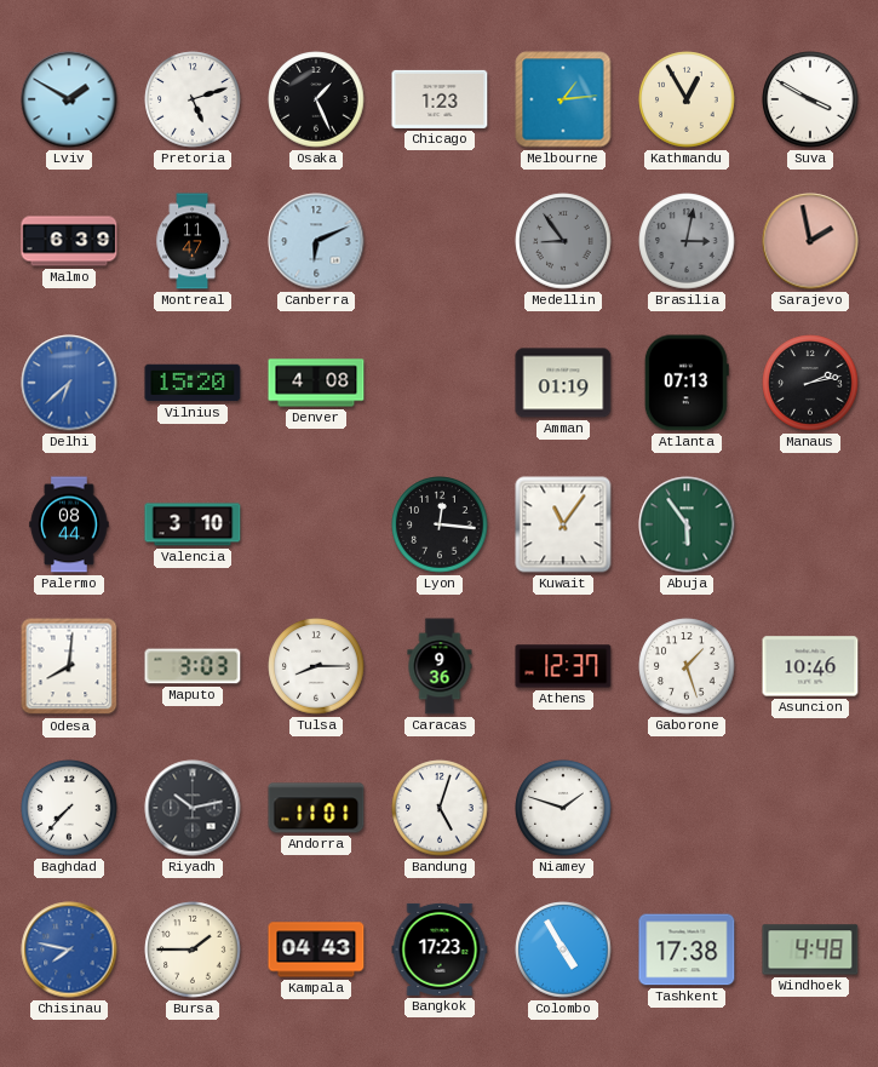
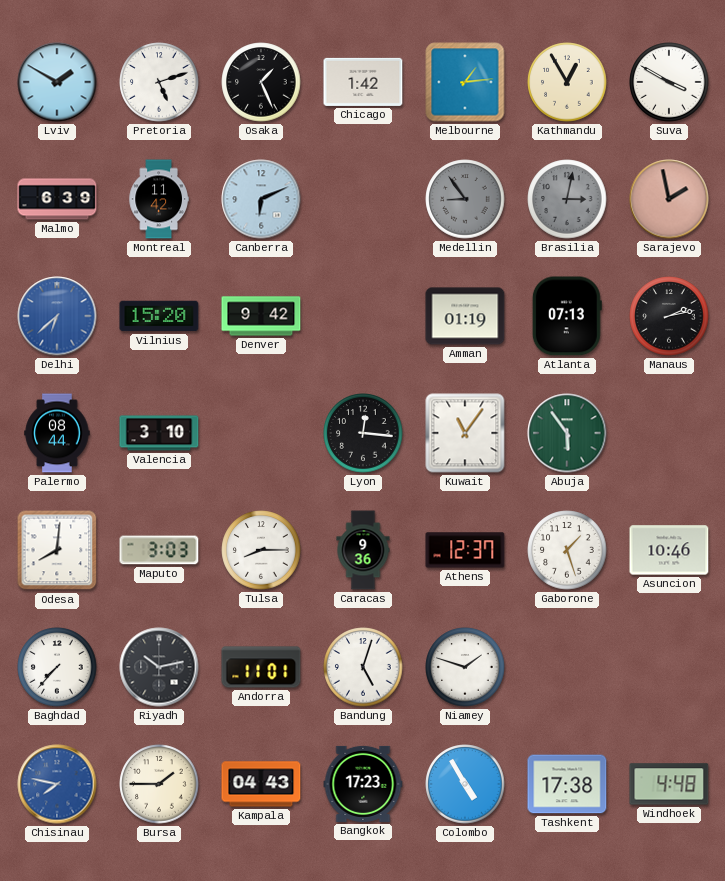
Chicago: 1:23 -> 1:42
Montreal: 11:47 -> 11:42
Denver: 4:08 -> 9:42
